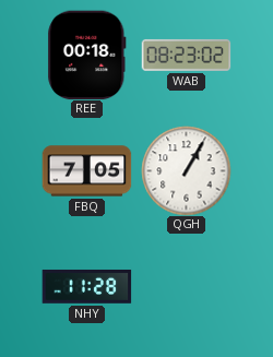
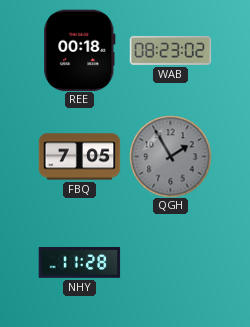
QGH: 1:05 -> 1:55
QGH dial: white -> grey
